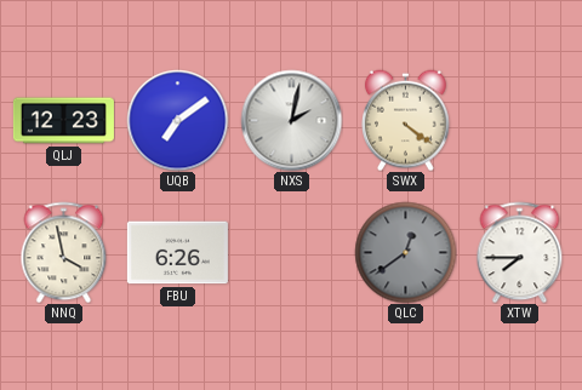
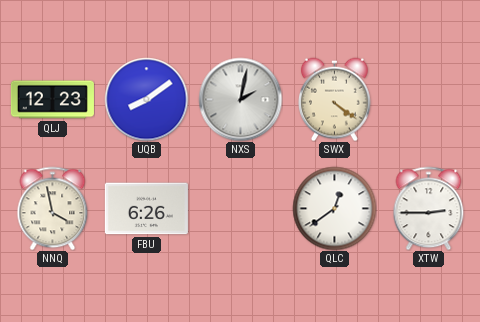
UQB: 7:09 -> 8:09
QLC dial: grey -> white
XTW: 7:45 -> 2:45
